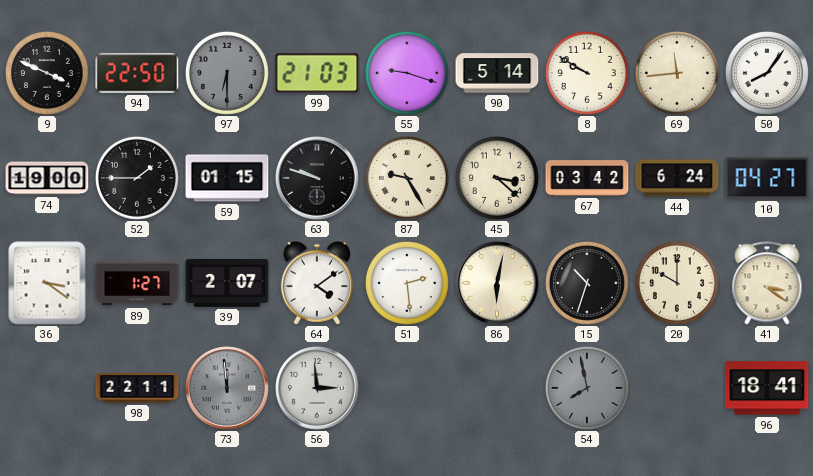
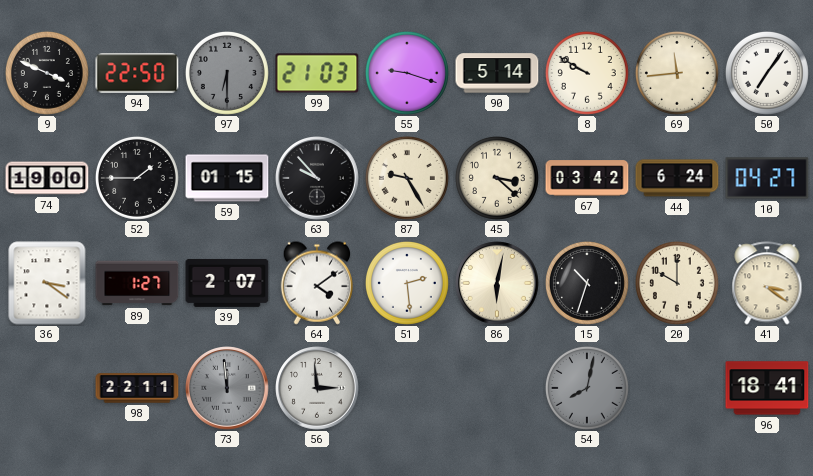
50: 8:06 -> 7:06
63: 9:48 -> 9:53
54: 7:58 -> 8:02
